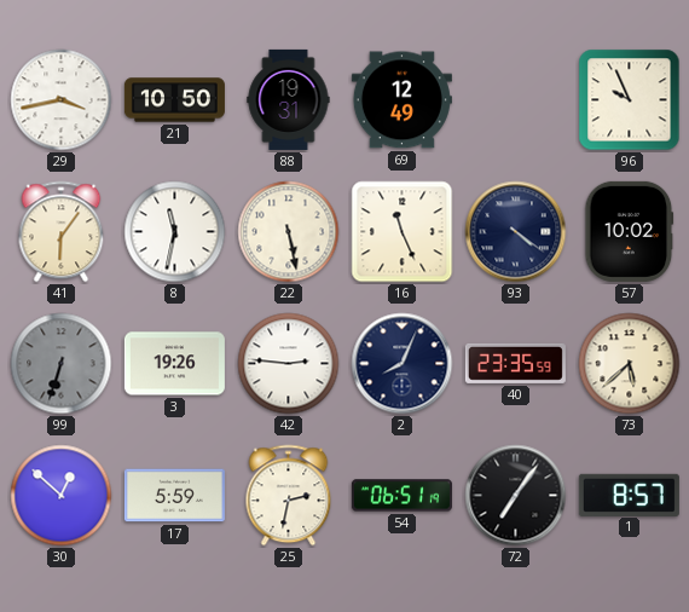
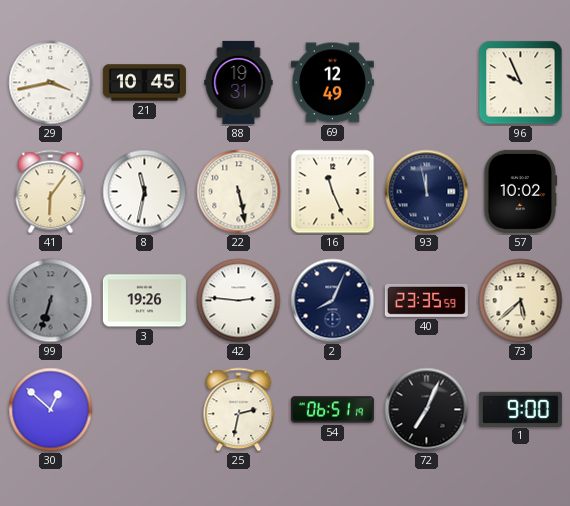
21: 10:50 -> 10:45
93: 4:21 -> 11:58
17: 5:59 -> none
72: 7:06 -> 7:04
1: 8:57 -> 9:00
